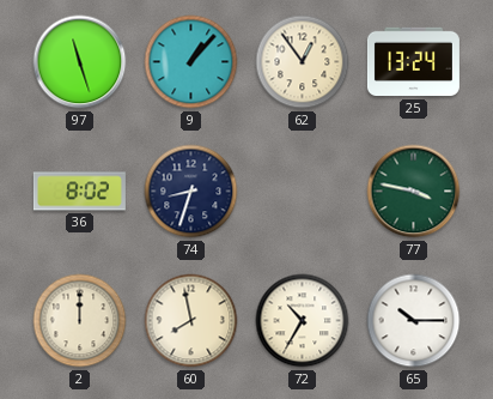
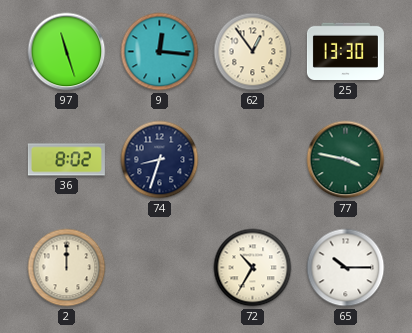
9: 1:07 -> 12:16
25: 13:24 -> 13:30
60: 7:58 -> none
